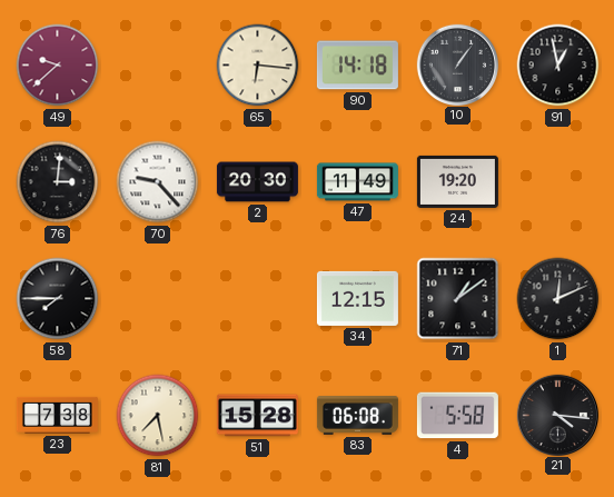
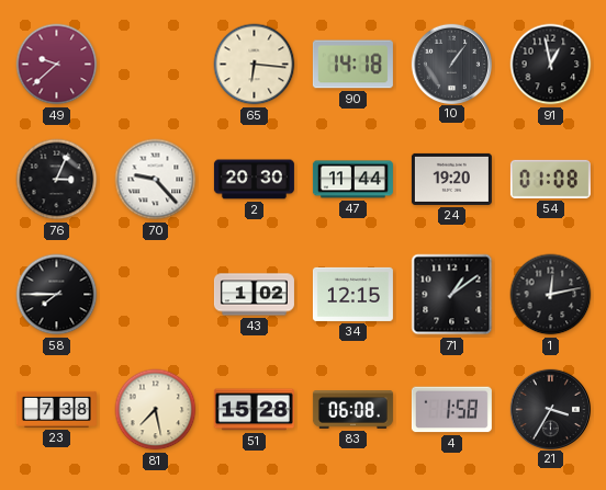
76: 3:01 -> 3:04
47: 11:49 -> 11:44
54: none -> 01:08
43: none -> 1:02
1: 12:11 -> 12:13
4: 5:58 -> 1:58
21: 4:16 -> 3:35
